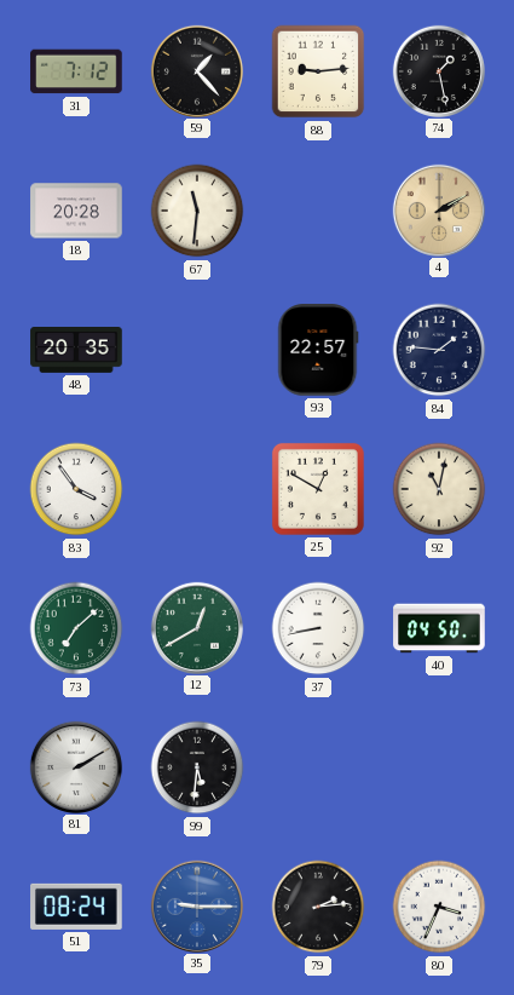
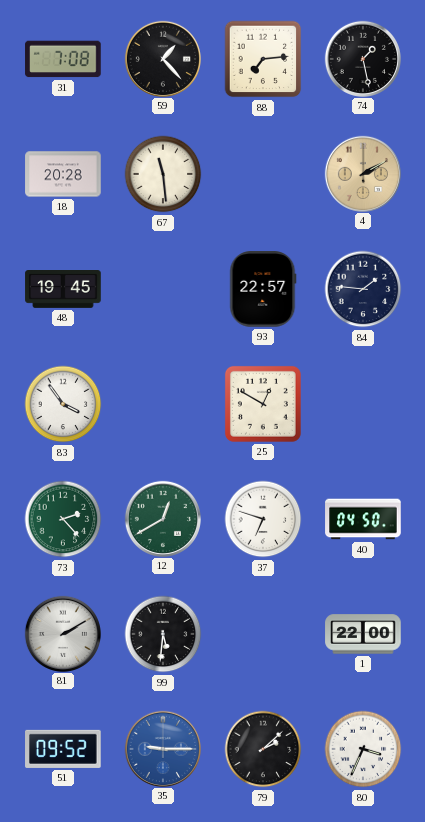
31: 7:12 -> 7:08
88: 9:14 -> 7:14
67: 11:31 -> 11:29
48: 20:35 -> 19:45
92: 11:02 -> none
73: 7:08 -> 2:23
37: 8:43 -> 6:48
1: none -> 22:00
51: 08:24 -> 09:52
79: 2:14 -> 2:08
